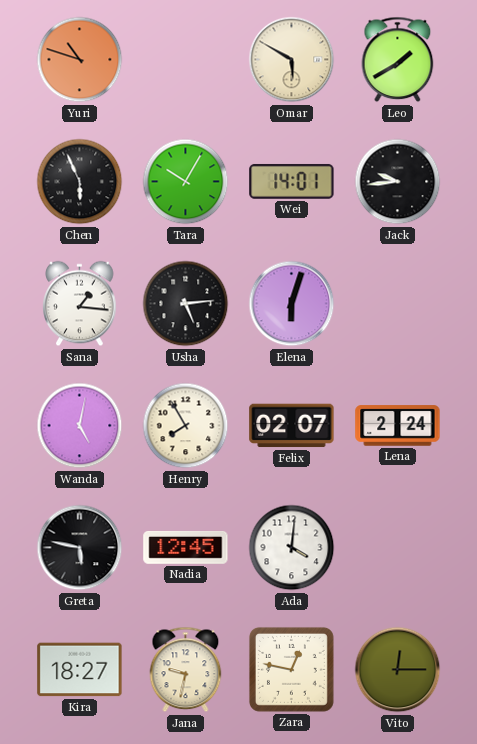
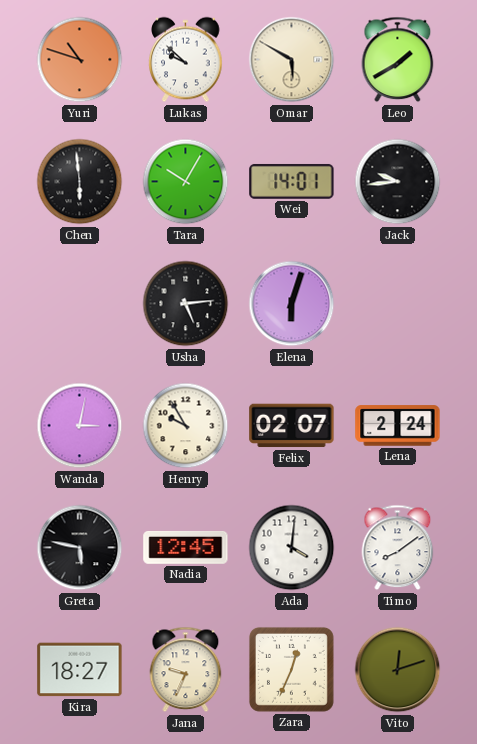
Lukas: none -> 9:52
Chen: 5:56 -> 5:59
Sana: 1:16 -> none
Wanda: 5:02 -> 3:02
Henry: 7:55 -> 9:55
Timo: none -> 8:09
Jana: 9:32 -> 9:34
Zara: 12:47 -> 12:34
Vito: 12:15 -> 12:12
